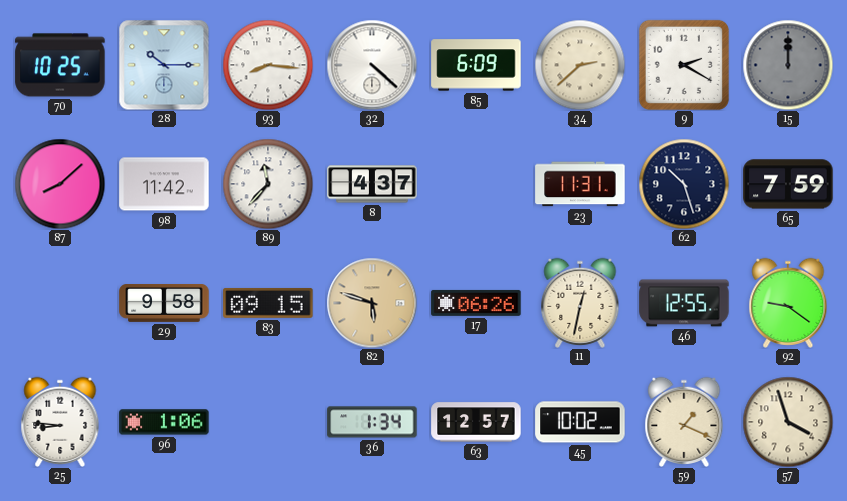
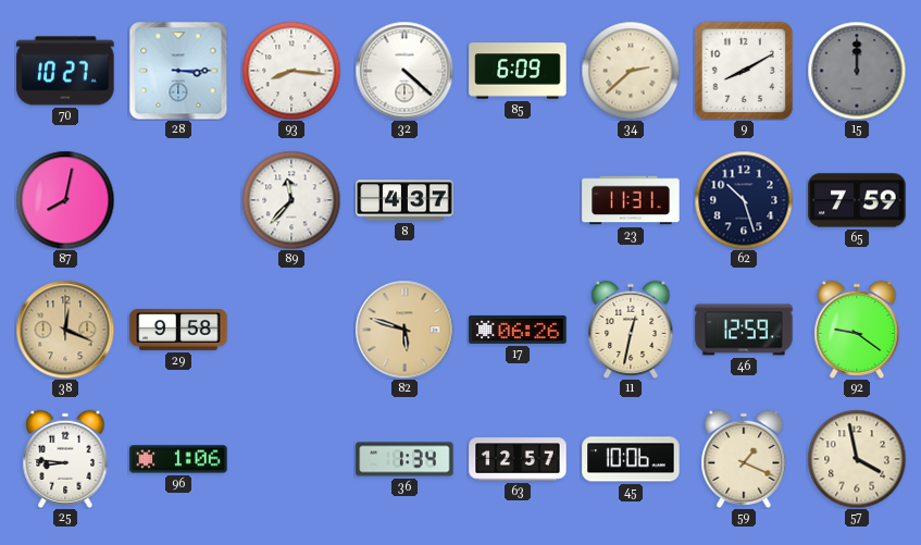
70: 10:25 -> 10:27
28: 10:15 -> 3:15
9: 2:20 -> 8:10
87: 8:08 -> 8:02
98: 11:42 -> none
38: none -> 12:19
83: 09:15 -> none
46: 12:55 -> 12:59
45: 10:02 -> 10:06
57: 3:57 -> 3:58
